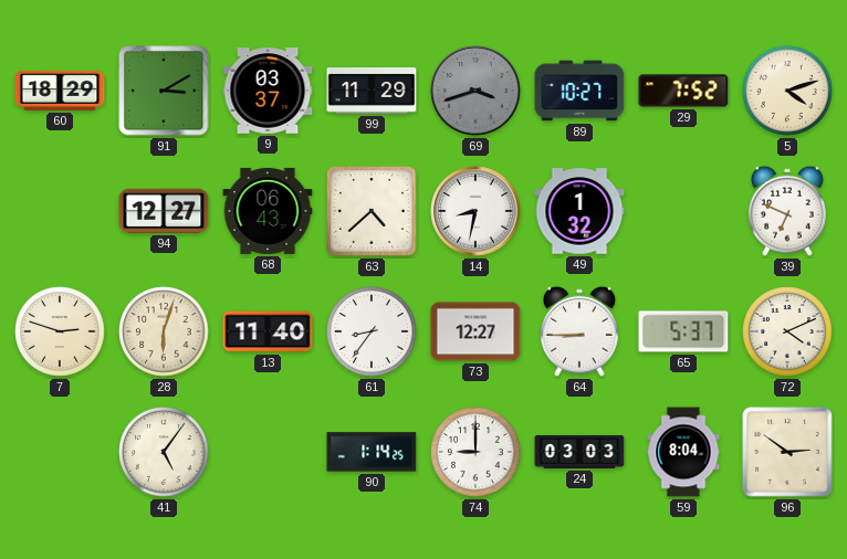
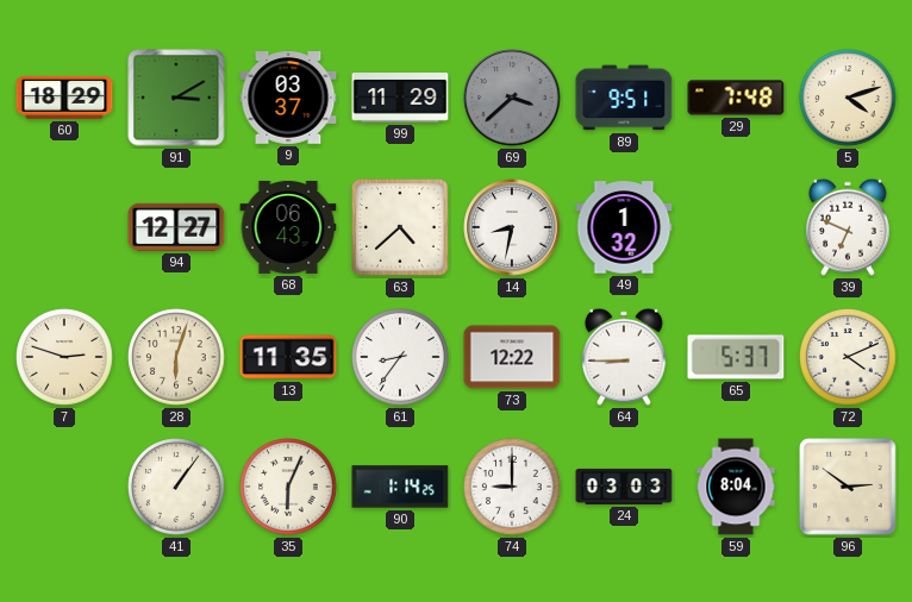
69: 3:42 -> 3:38
89: 10:27 -> 9:51
29: 7:52 -> 7:48
13: 11:40 -> 11:35
73: 12:27 -> 12:22
41: 5:06 -> 1:06
35: none -> 6:04
